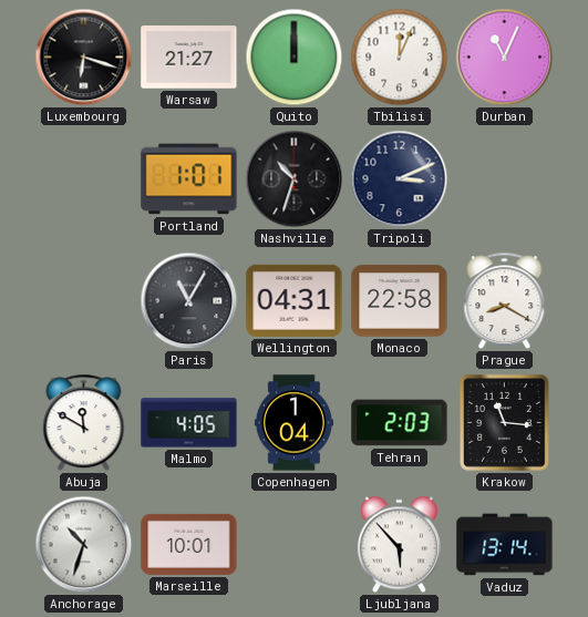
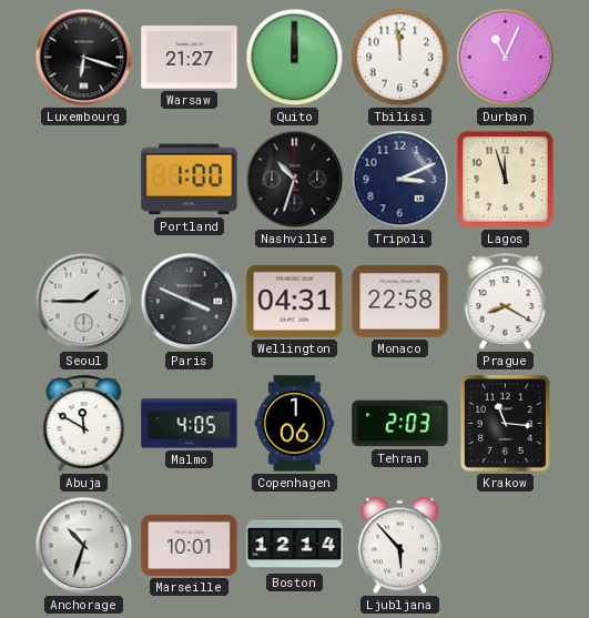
Tbilisi: 12:04 -> 11:59
Portland: 1:01 -> 1:00
Lagos: none -> 11:57
Seoul: none -> 1:45
Paris: 11:05 -> 3:49
Copenhagen: 1:04 -> 1:06
Boston: none -> 12:14
Vaduz: 13:14 -> none
